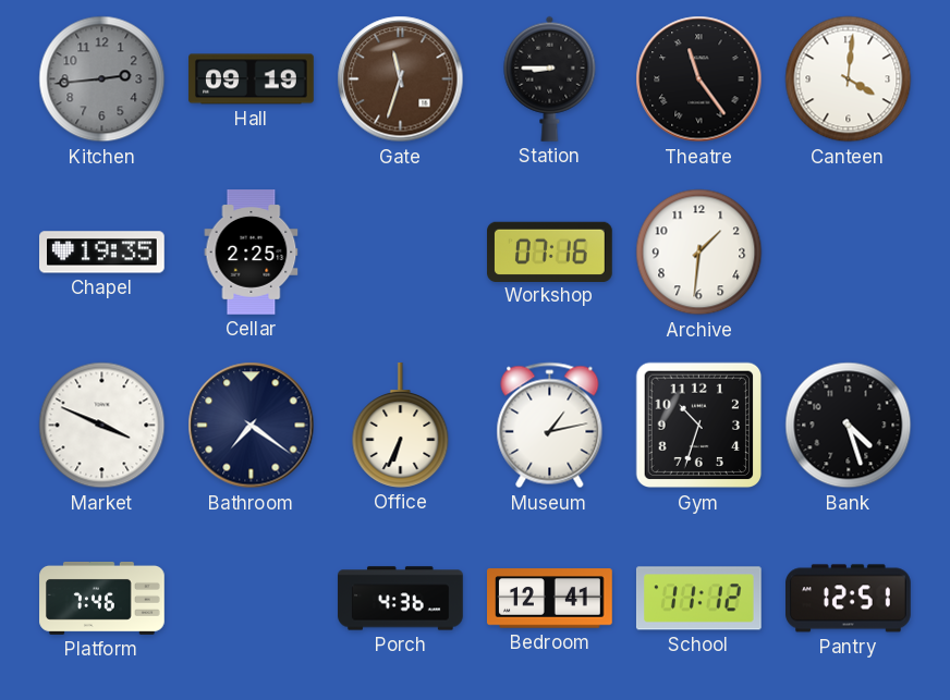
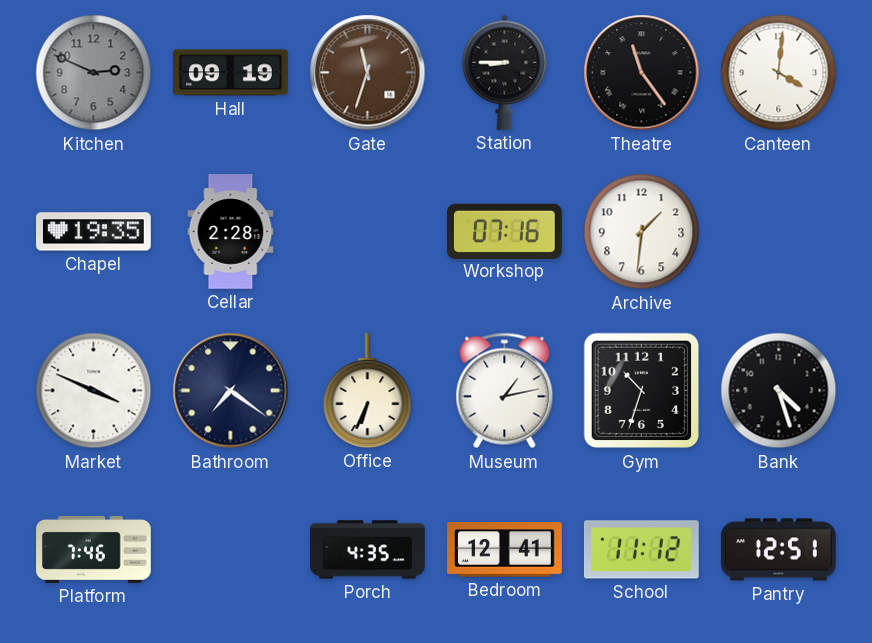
Kitchen: 2:44 -> 2:49
Cellar: 2:25 -> 2:28
Porch: 4:36 -> 4:35
